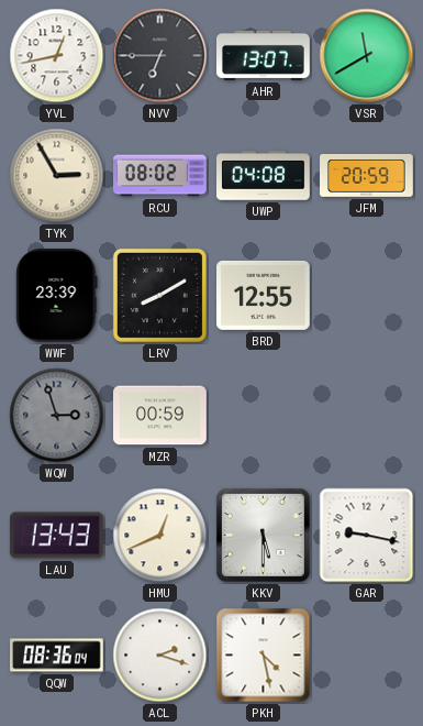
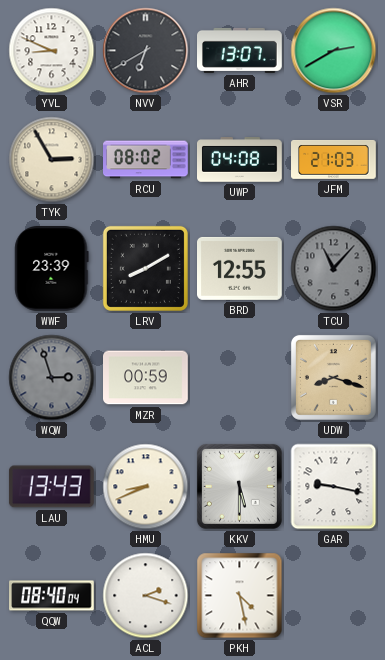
YVL: 12:43 -> 8:49
NVV: 6:45 -> 6:40
VSR: 11:40 -> 2:40
JFM: 20:59 -> 21:03
TCU: none -> 11:07
UDW: none -> 8:18
HMU: 12:41 -> 8:41
QQW: 08:36 -> 08:40
